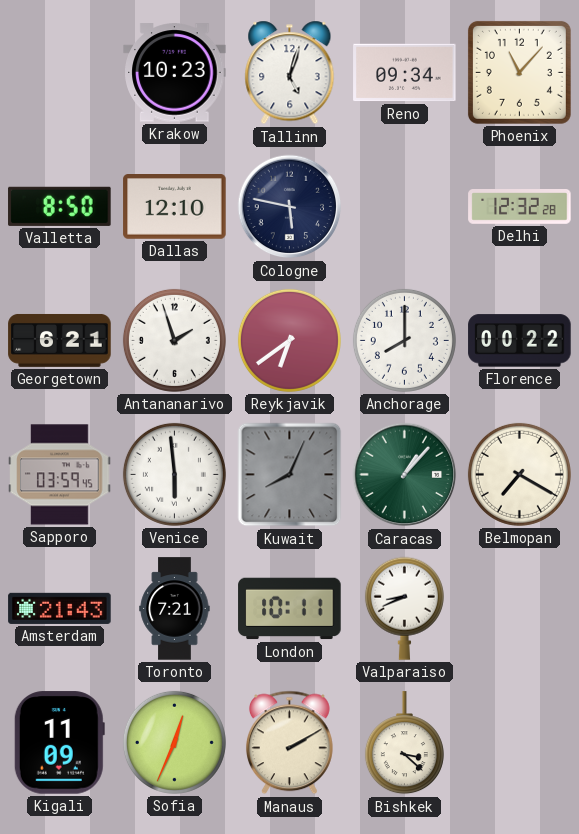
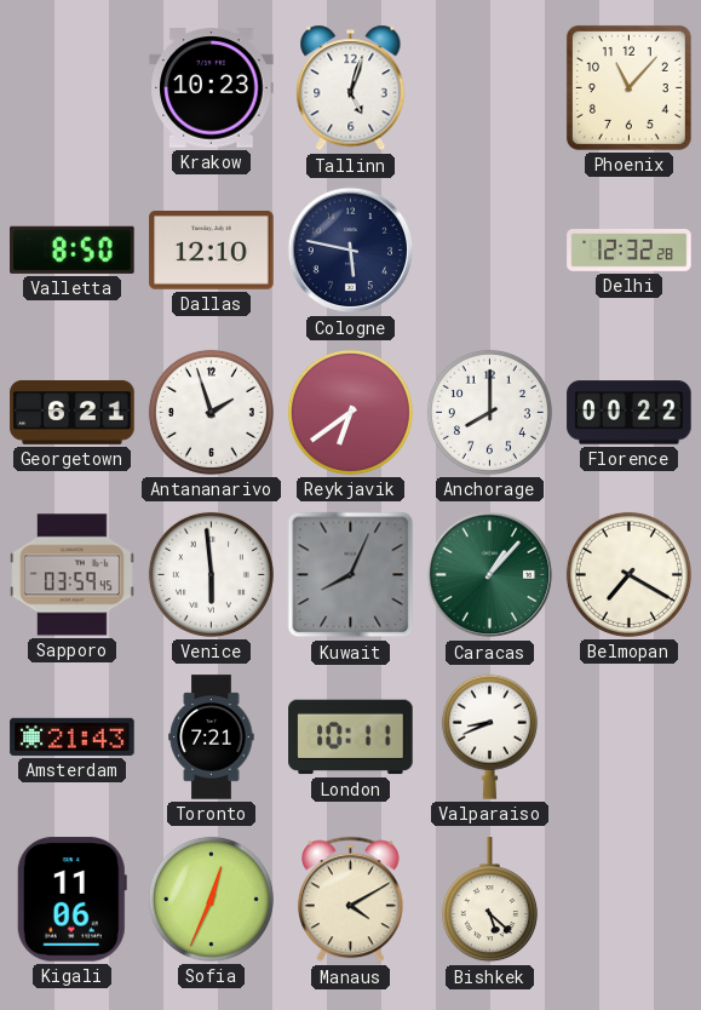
Reno: 09:34 -> none
Kigali: 11:09 -> 11:06
Manaus: 2:10 -> 4:10
Bishkek: 3:22 -> 5:22
